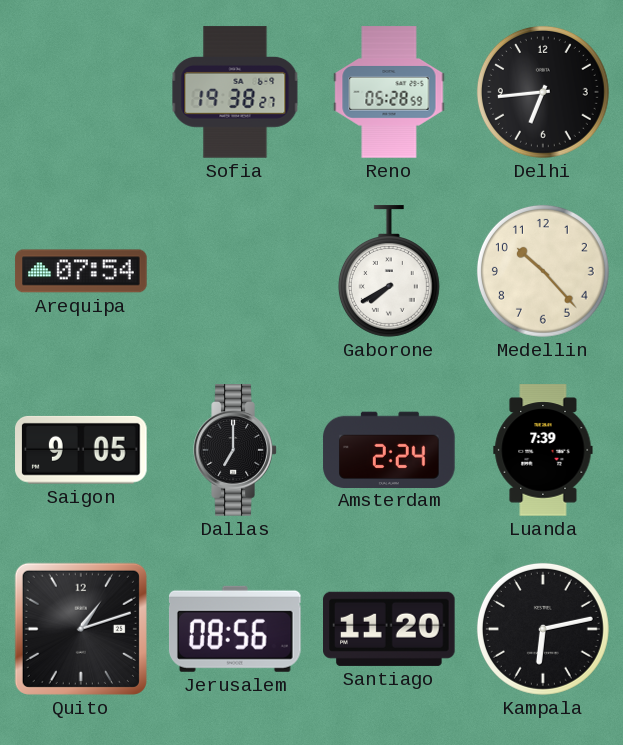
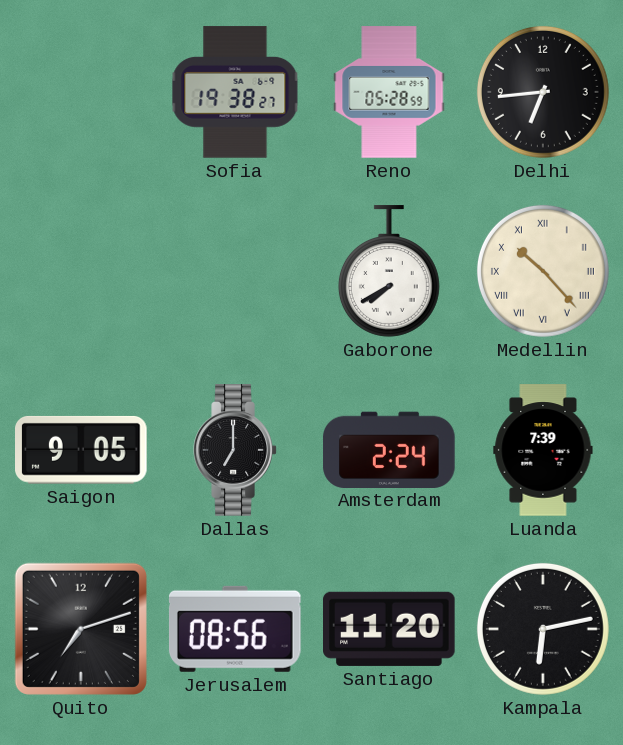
Arequipa: 07:54 -> none
Medellin numerals: Arabic -> Roman
Quito: 1:12 -> 7:12
